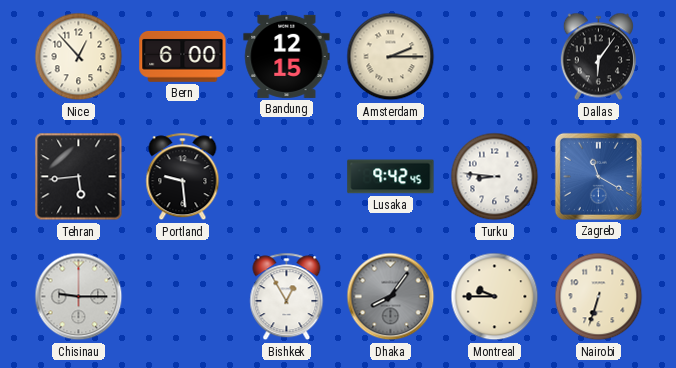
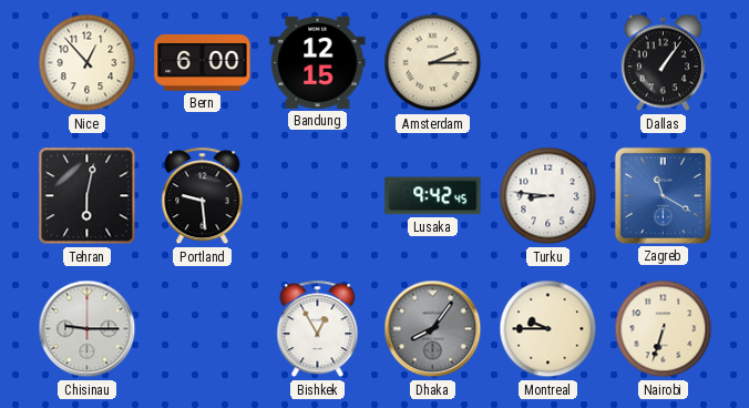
Dallas: 6:06 -> 1:06
Tehran: 5:44 -> 6:02
